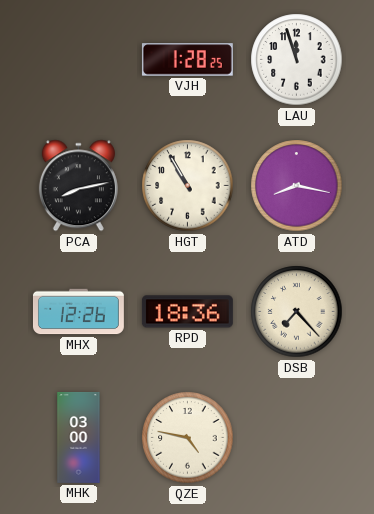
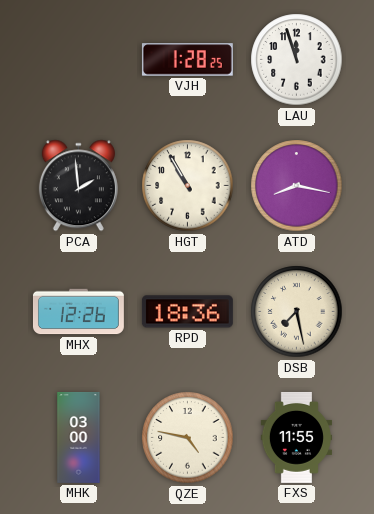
PCA: 8:13 -> 1:59
DSB: 7:23 -> 7:28
FXS: none -> 11:55
